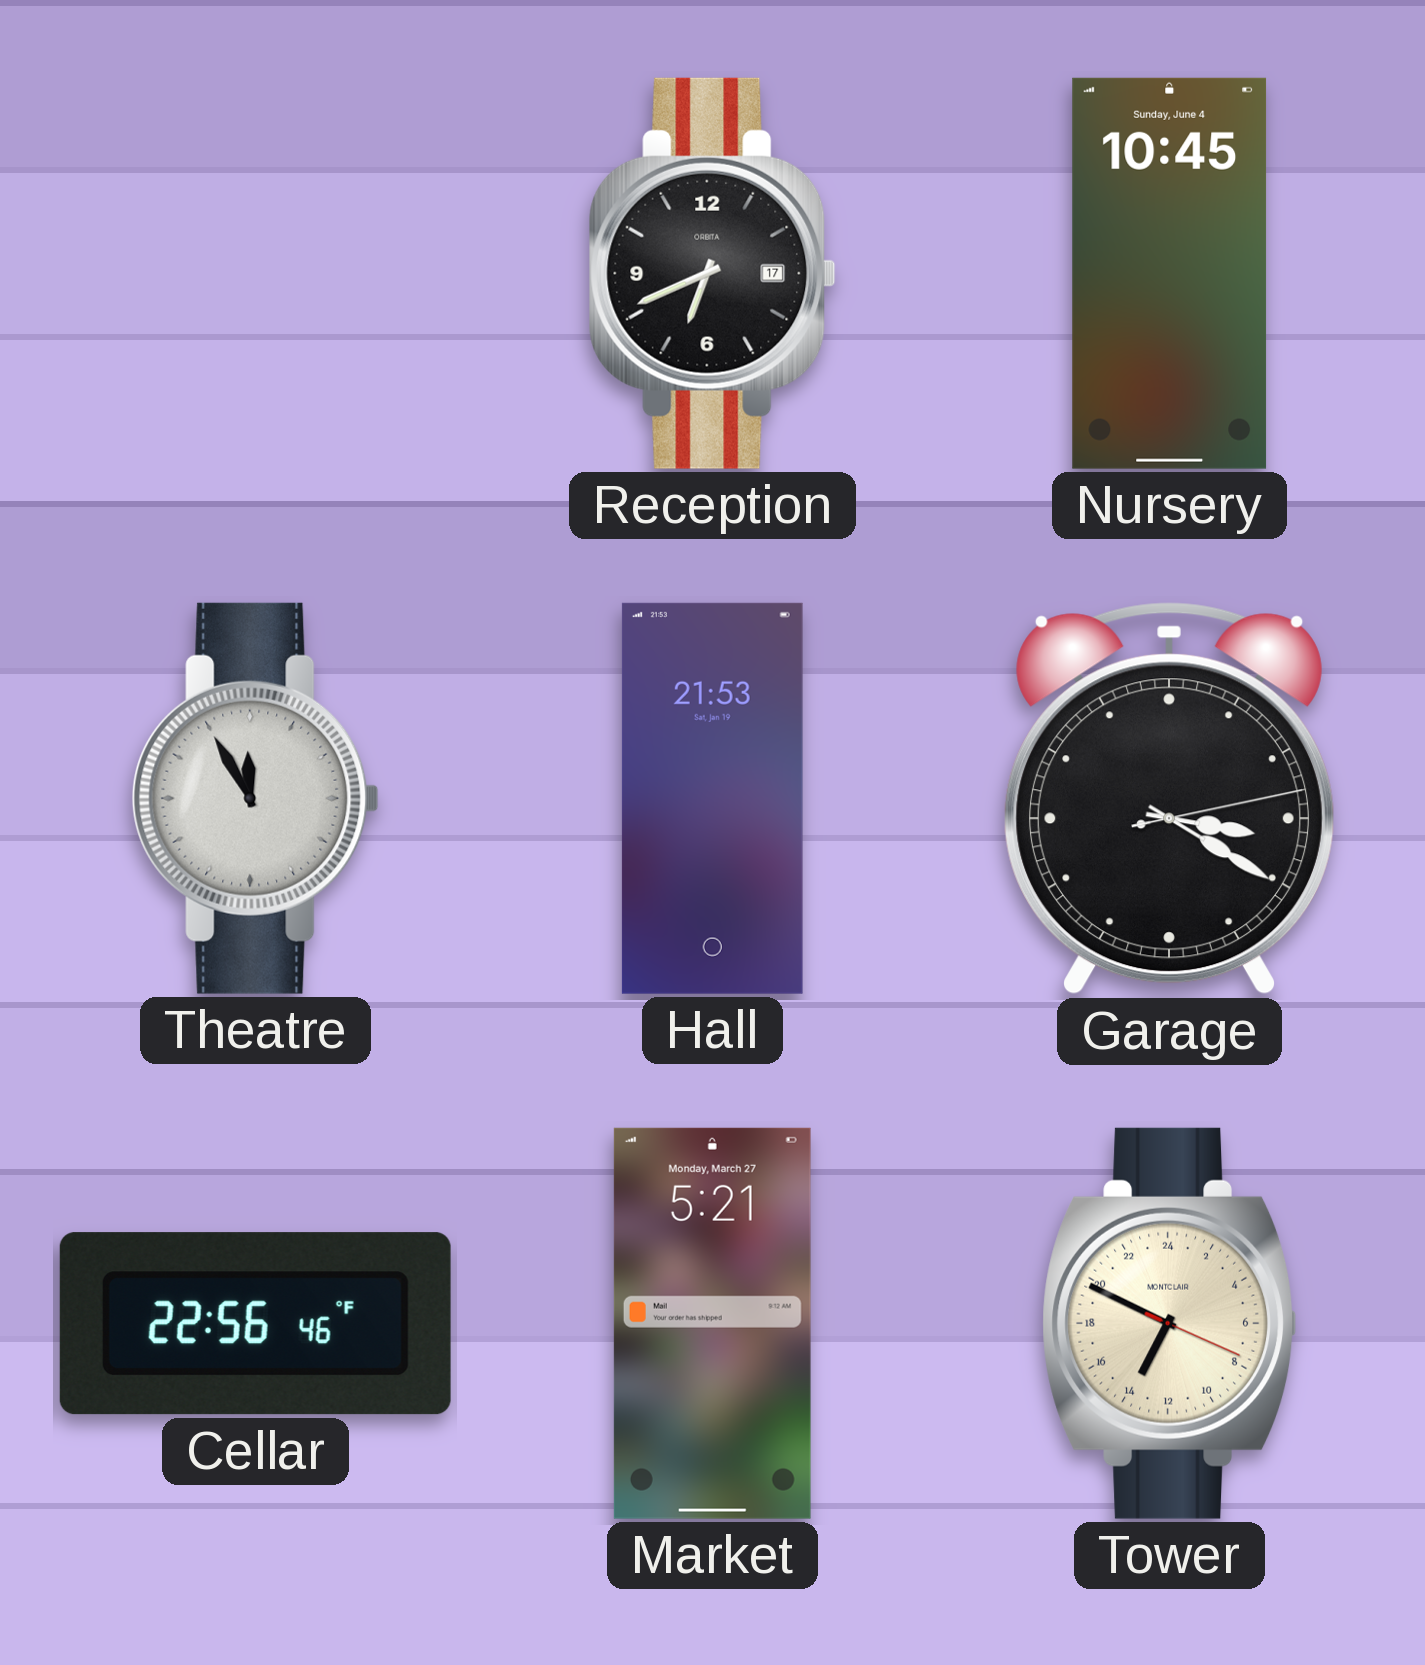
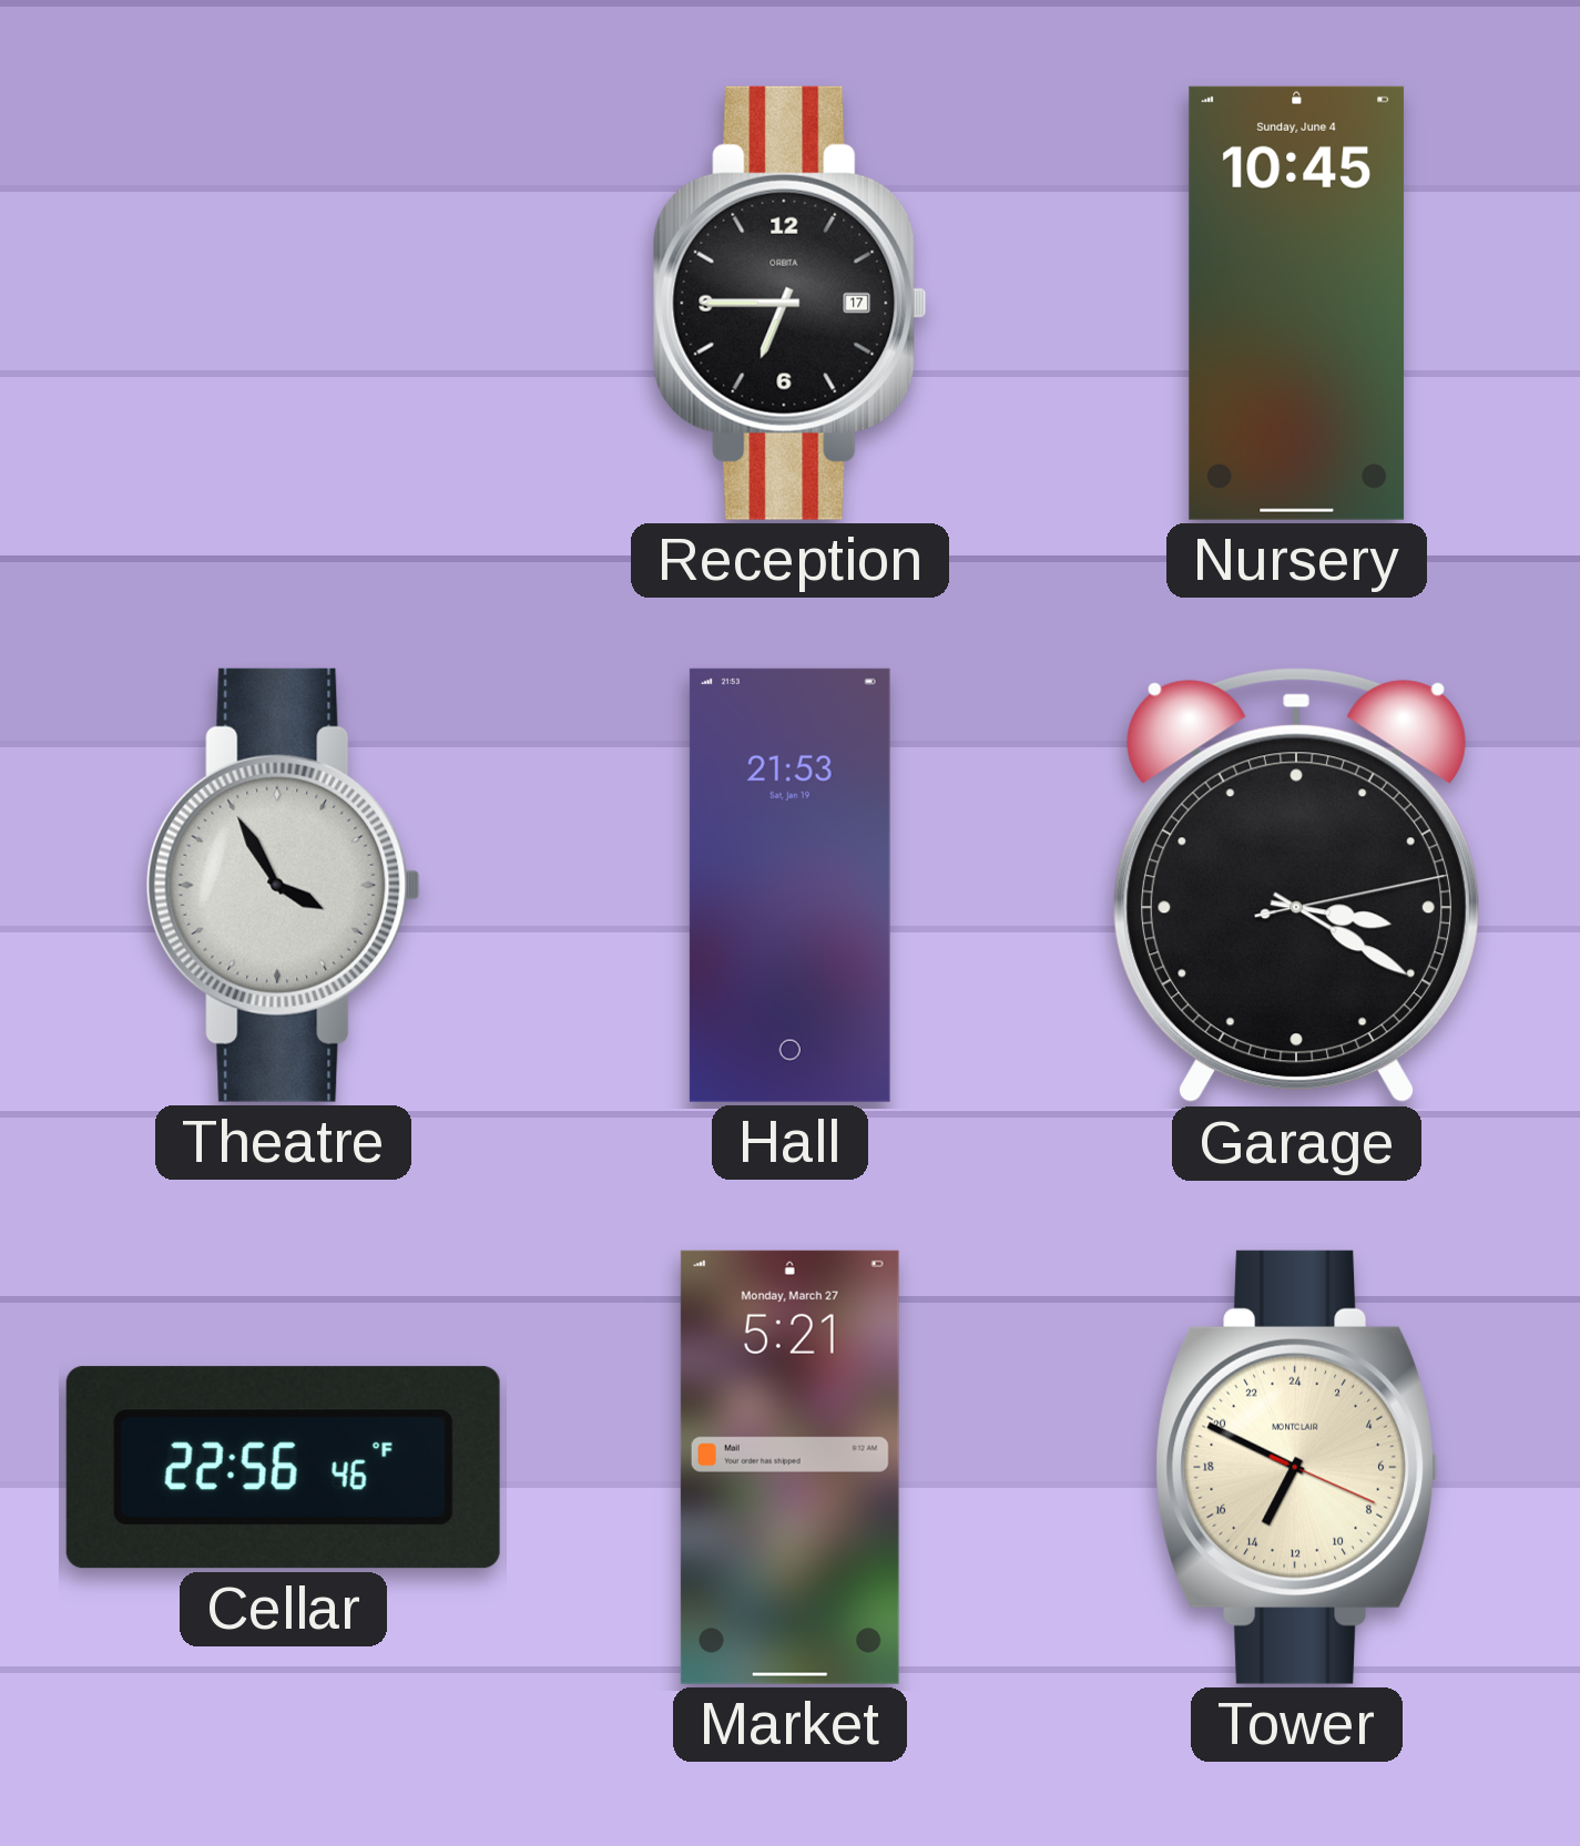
Reception: 6:41 -> 6:45
Theatre: 11:55 -> 3:55
